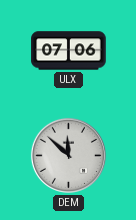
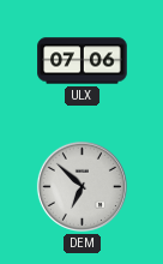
DEM: 11:52 -> 6:52
